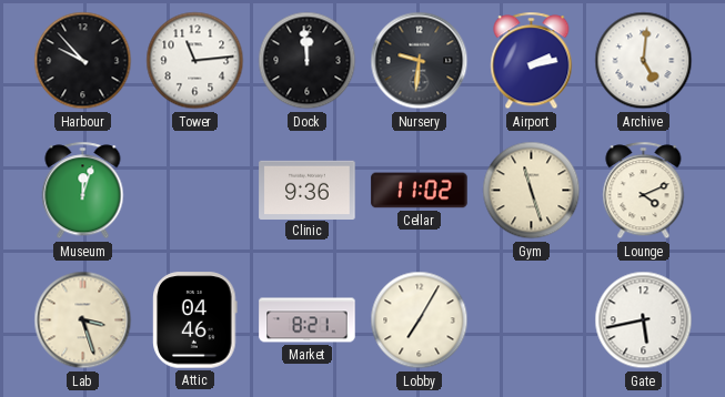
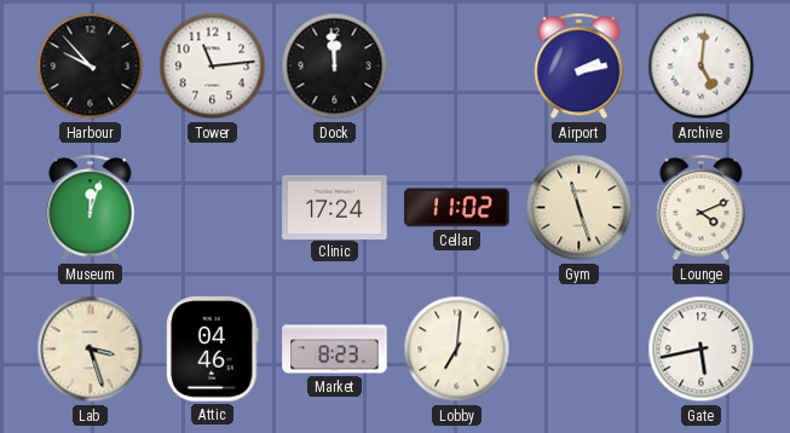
Nursery: 9:31 -> none
Clinic: 9:36 -> 17:24
Market: 8:21 -> 8:23
Lobby: 7:05 -> 7:01
